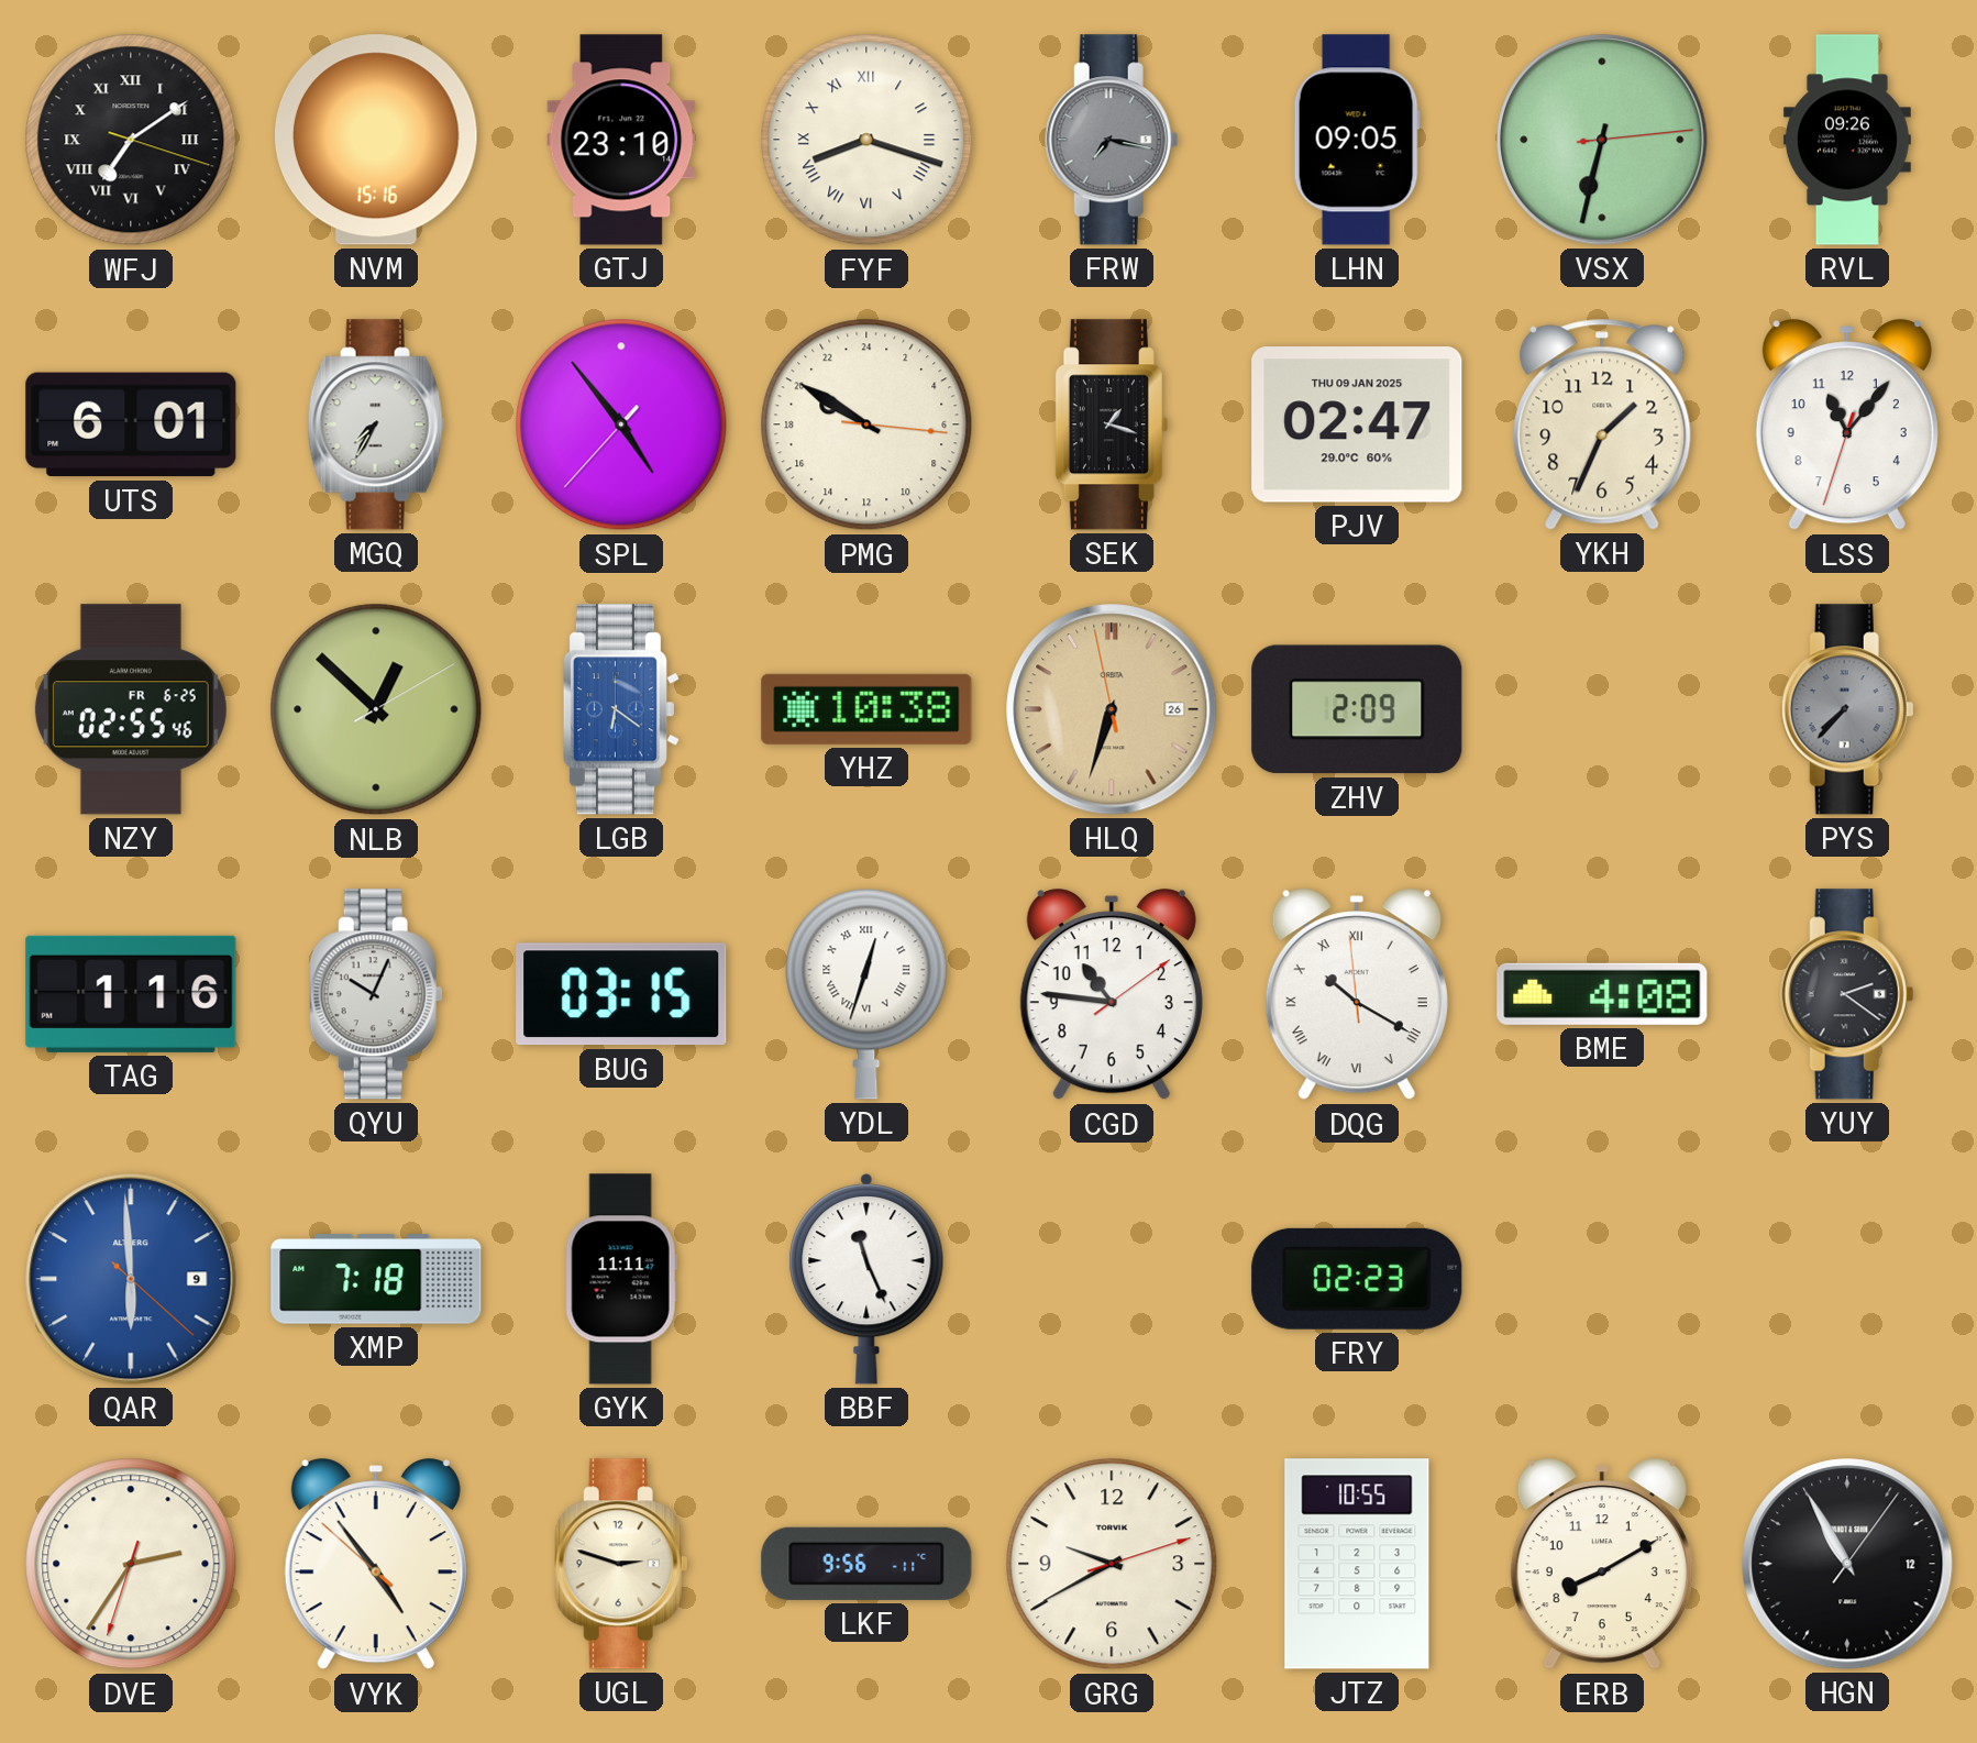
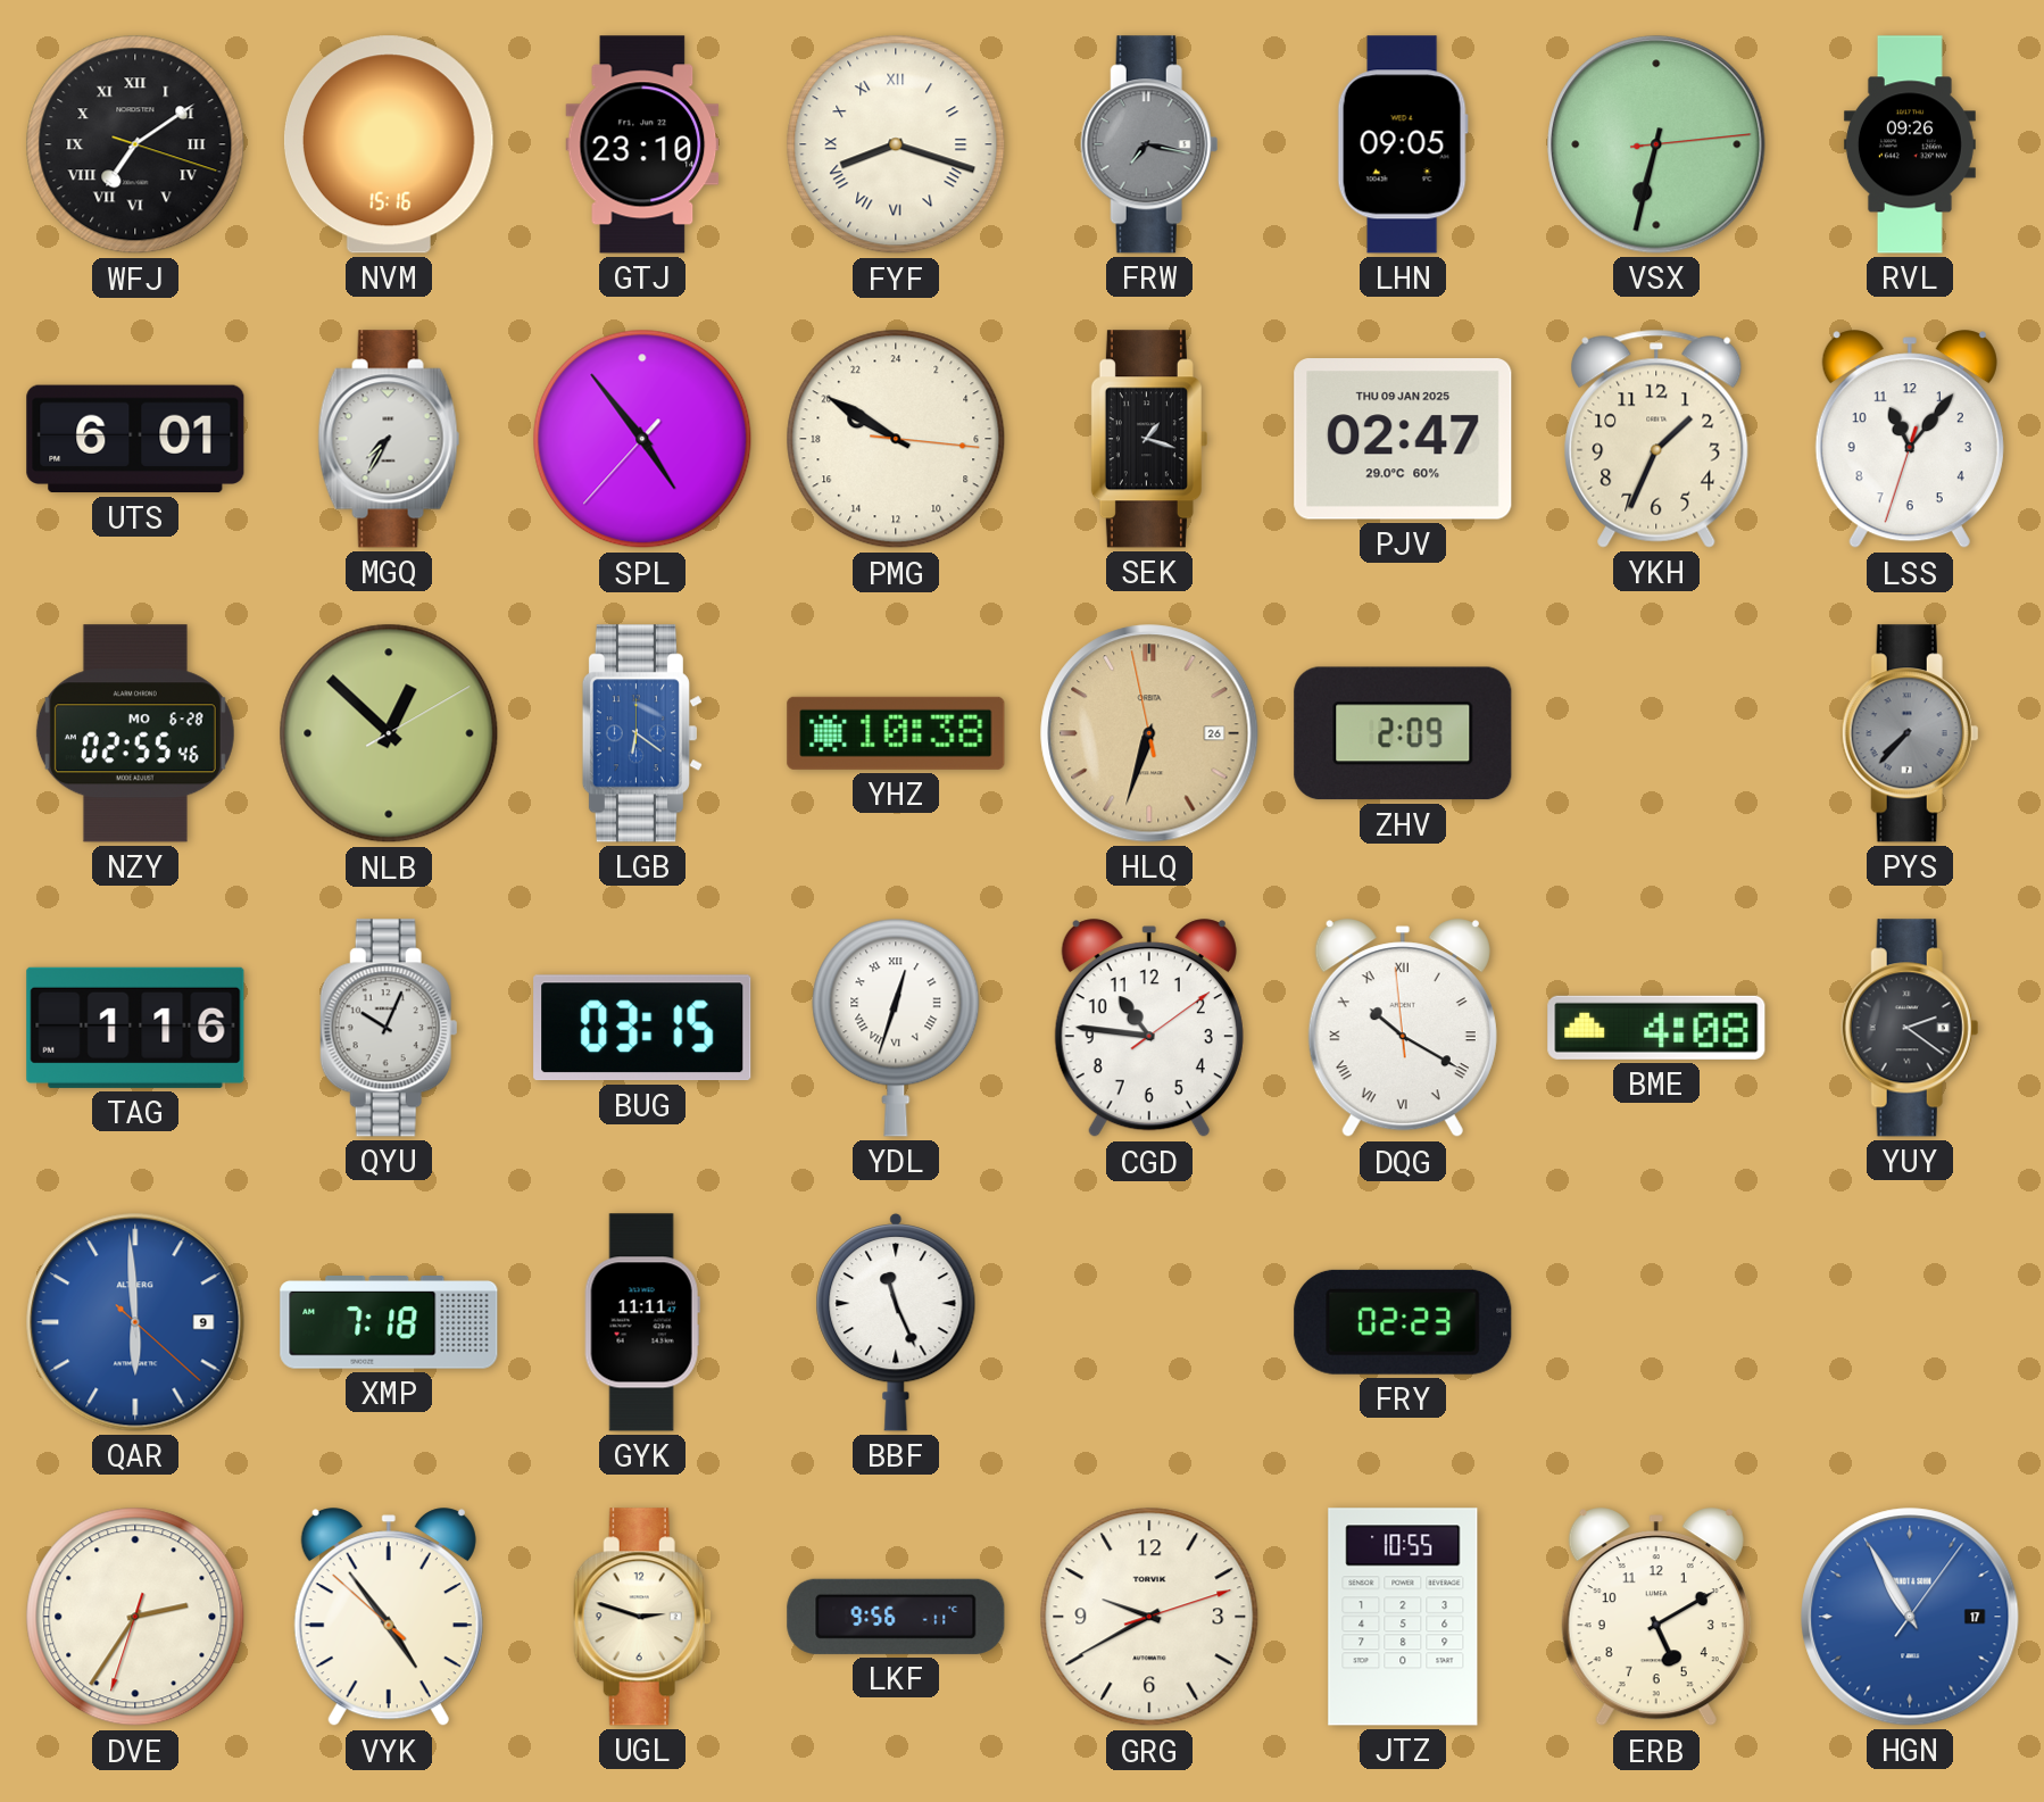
NZY date: FR 6-25 -> MO 6-28
ERB: 8:10 -> 5:10
HGN date: 12 -> 17
HGN dial: black -> blue
